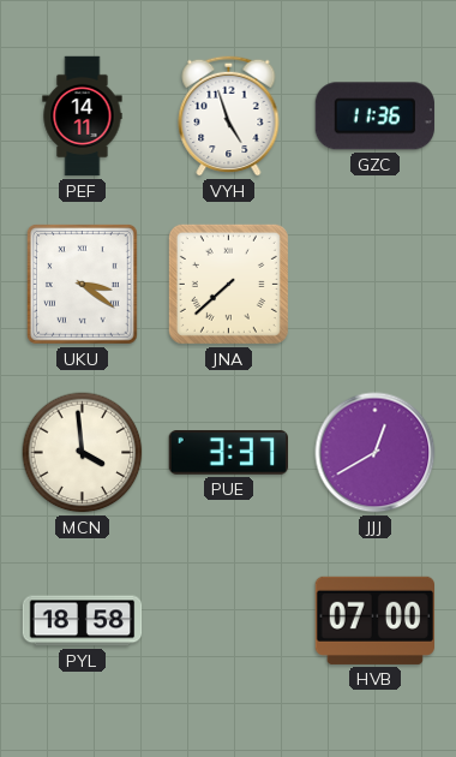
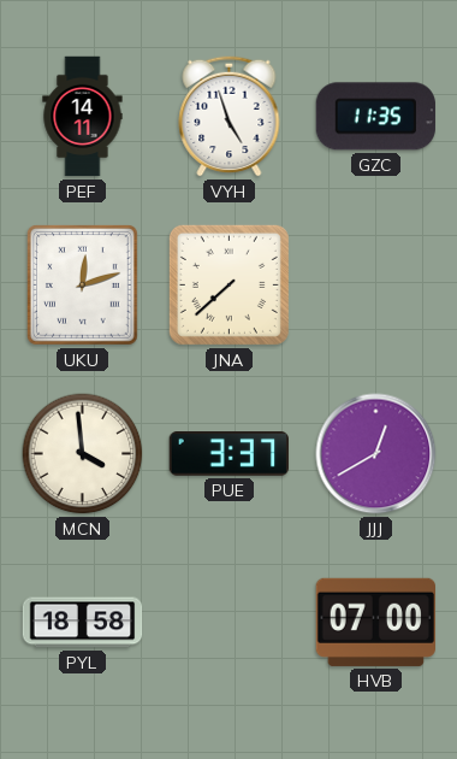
GZC: 11:36 -> 11:35
UKU: 3:21 -> 12:12
